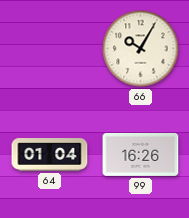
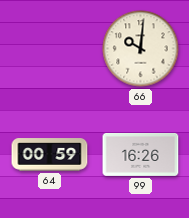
66: 10:05 -> 10:01
64: 01:04 -> 00:59
